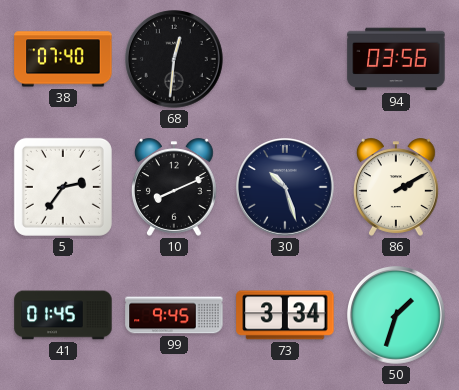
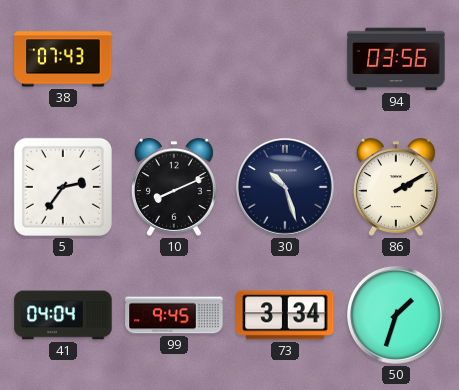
38: 07:40 -> 07:43
68: 12:31 -> none
41: 01:45 -> 04:04
